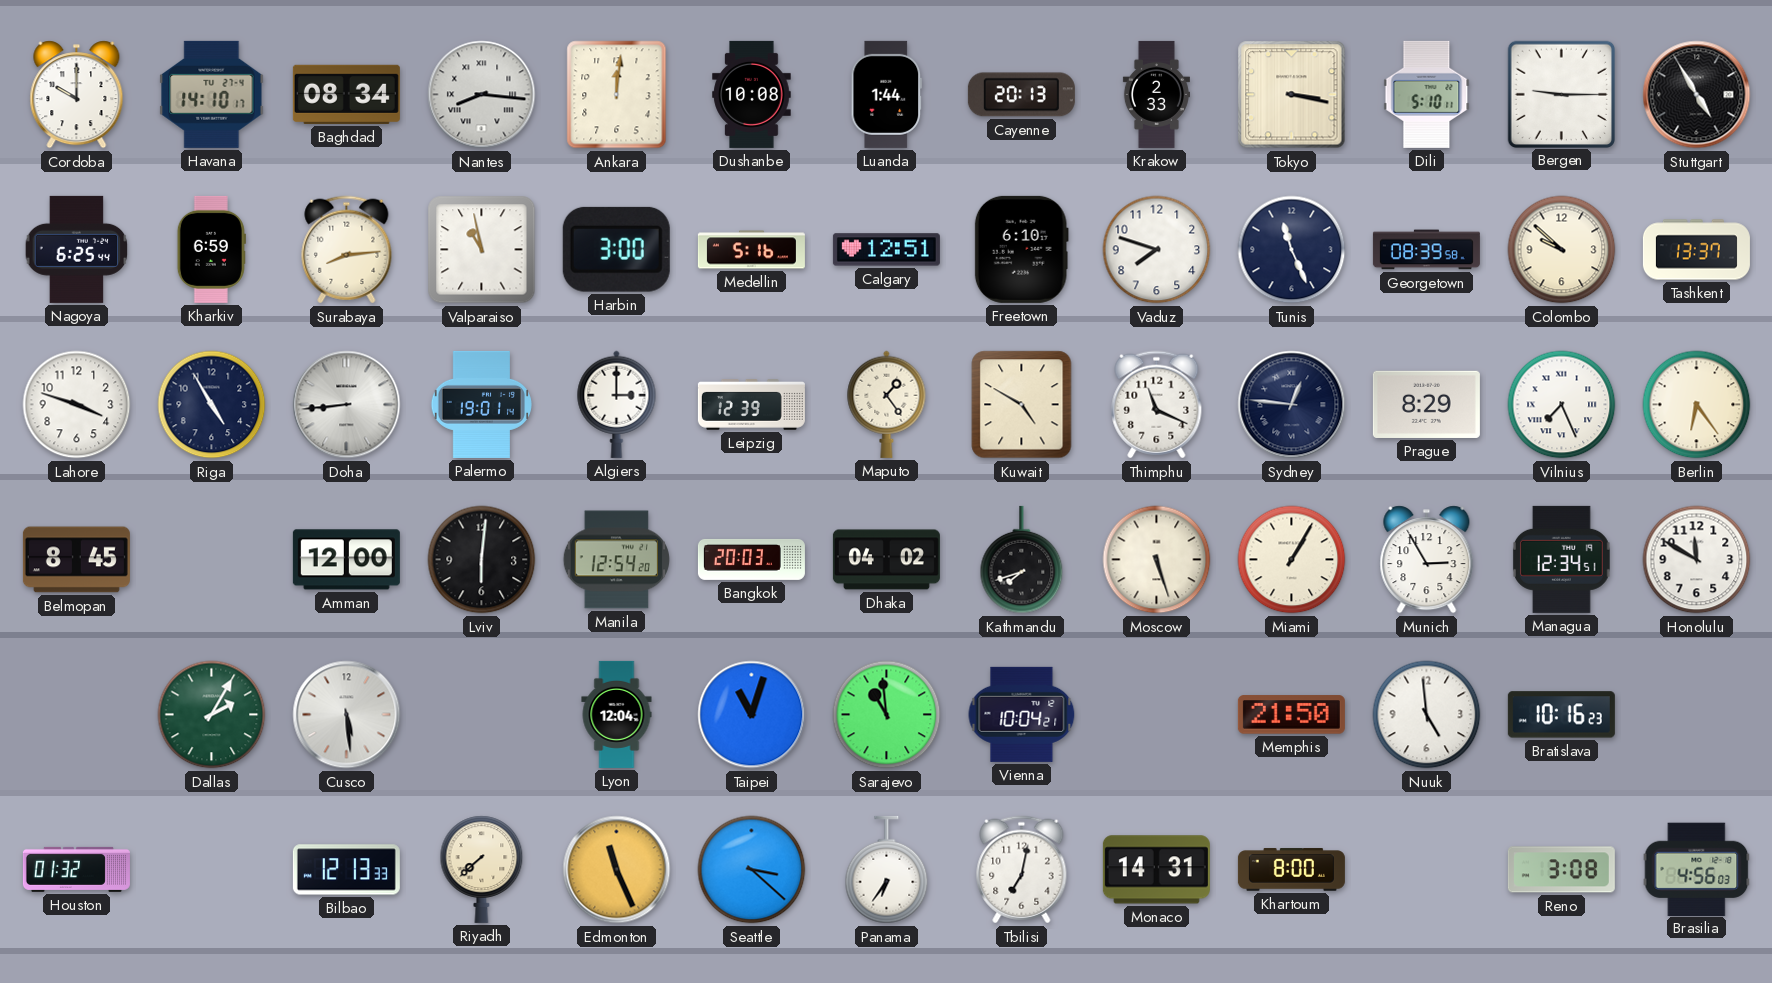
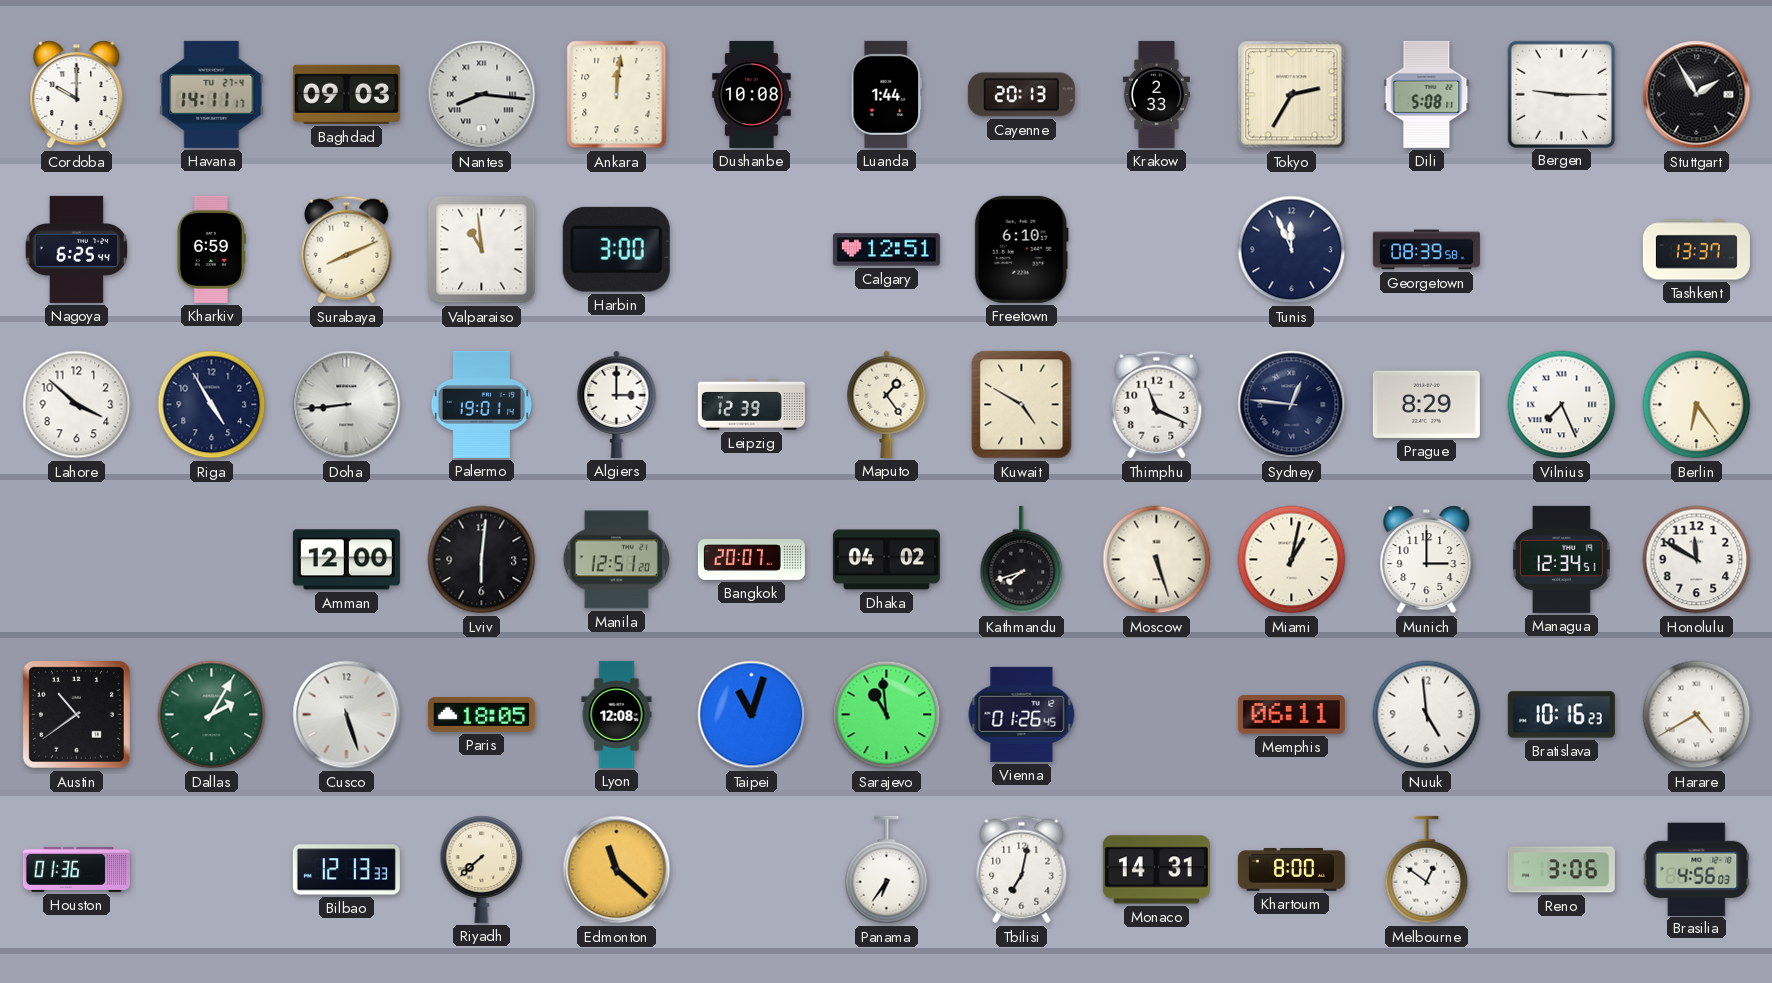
Havana: 14:10 -> 14:11
Baghdad: 08:34 -> 09:03
Tokyo: 3:17 -> 2:35
Dili: 5:10 -> 5:08
Stuttgart: 4:55 -> 1:55
Surabaya: 8:14 -> 8:11
Valparaiso: 10:58 -> 10:59
Medellin: 5:16 -> none
Vaduz: 7:48 -> none
Tunis: 11:26 -> 11:56
Colombo: 9:52 -> none
Lahore: 3:48 -> 3:52
Belmopan: 8:45 -> none
Manila: 12:54 -> 12:51
Bangkok: 20:03 -> 20:07
Miami: 1:05 -> 1:02
Munich: 2:55 -> 3:00
Austin: none -> 10:39
Cusco: 5:29 -> 5:27
Paris: none -> 18:05
Lyon: 12:04 -> 12:08
Vienna: 10:04 -> 01:26
Memphis: 21:50 -> 06:11
Harare: none -> 4:40
Houston: 01:32 -> 01:36
Edmonton: 11:26 -> 11:22
Seattle: 3:22 -> none
Melbourne: none -> 12:51
Reno: 3:08 -> 3:06
